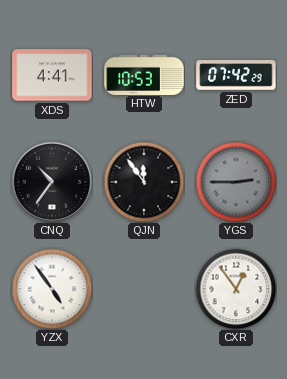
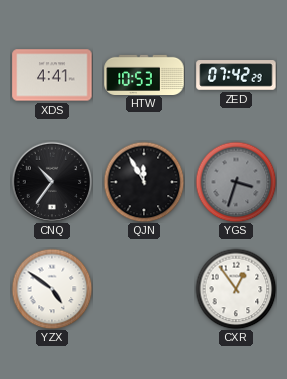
QJN: 11:54 -> 11:55
YGS: 2:45 -> 3:33
YZX: 4:54 -> 4:51
